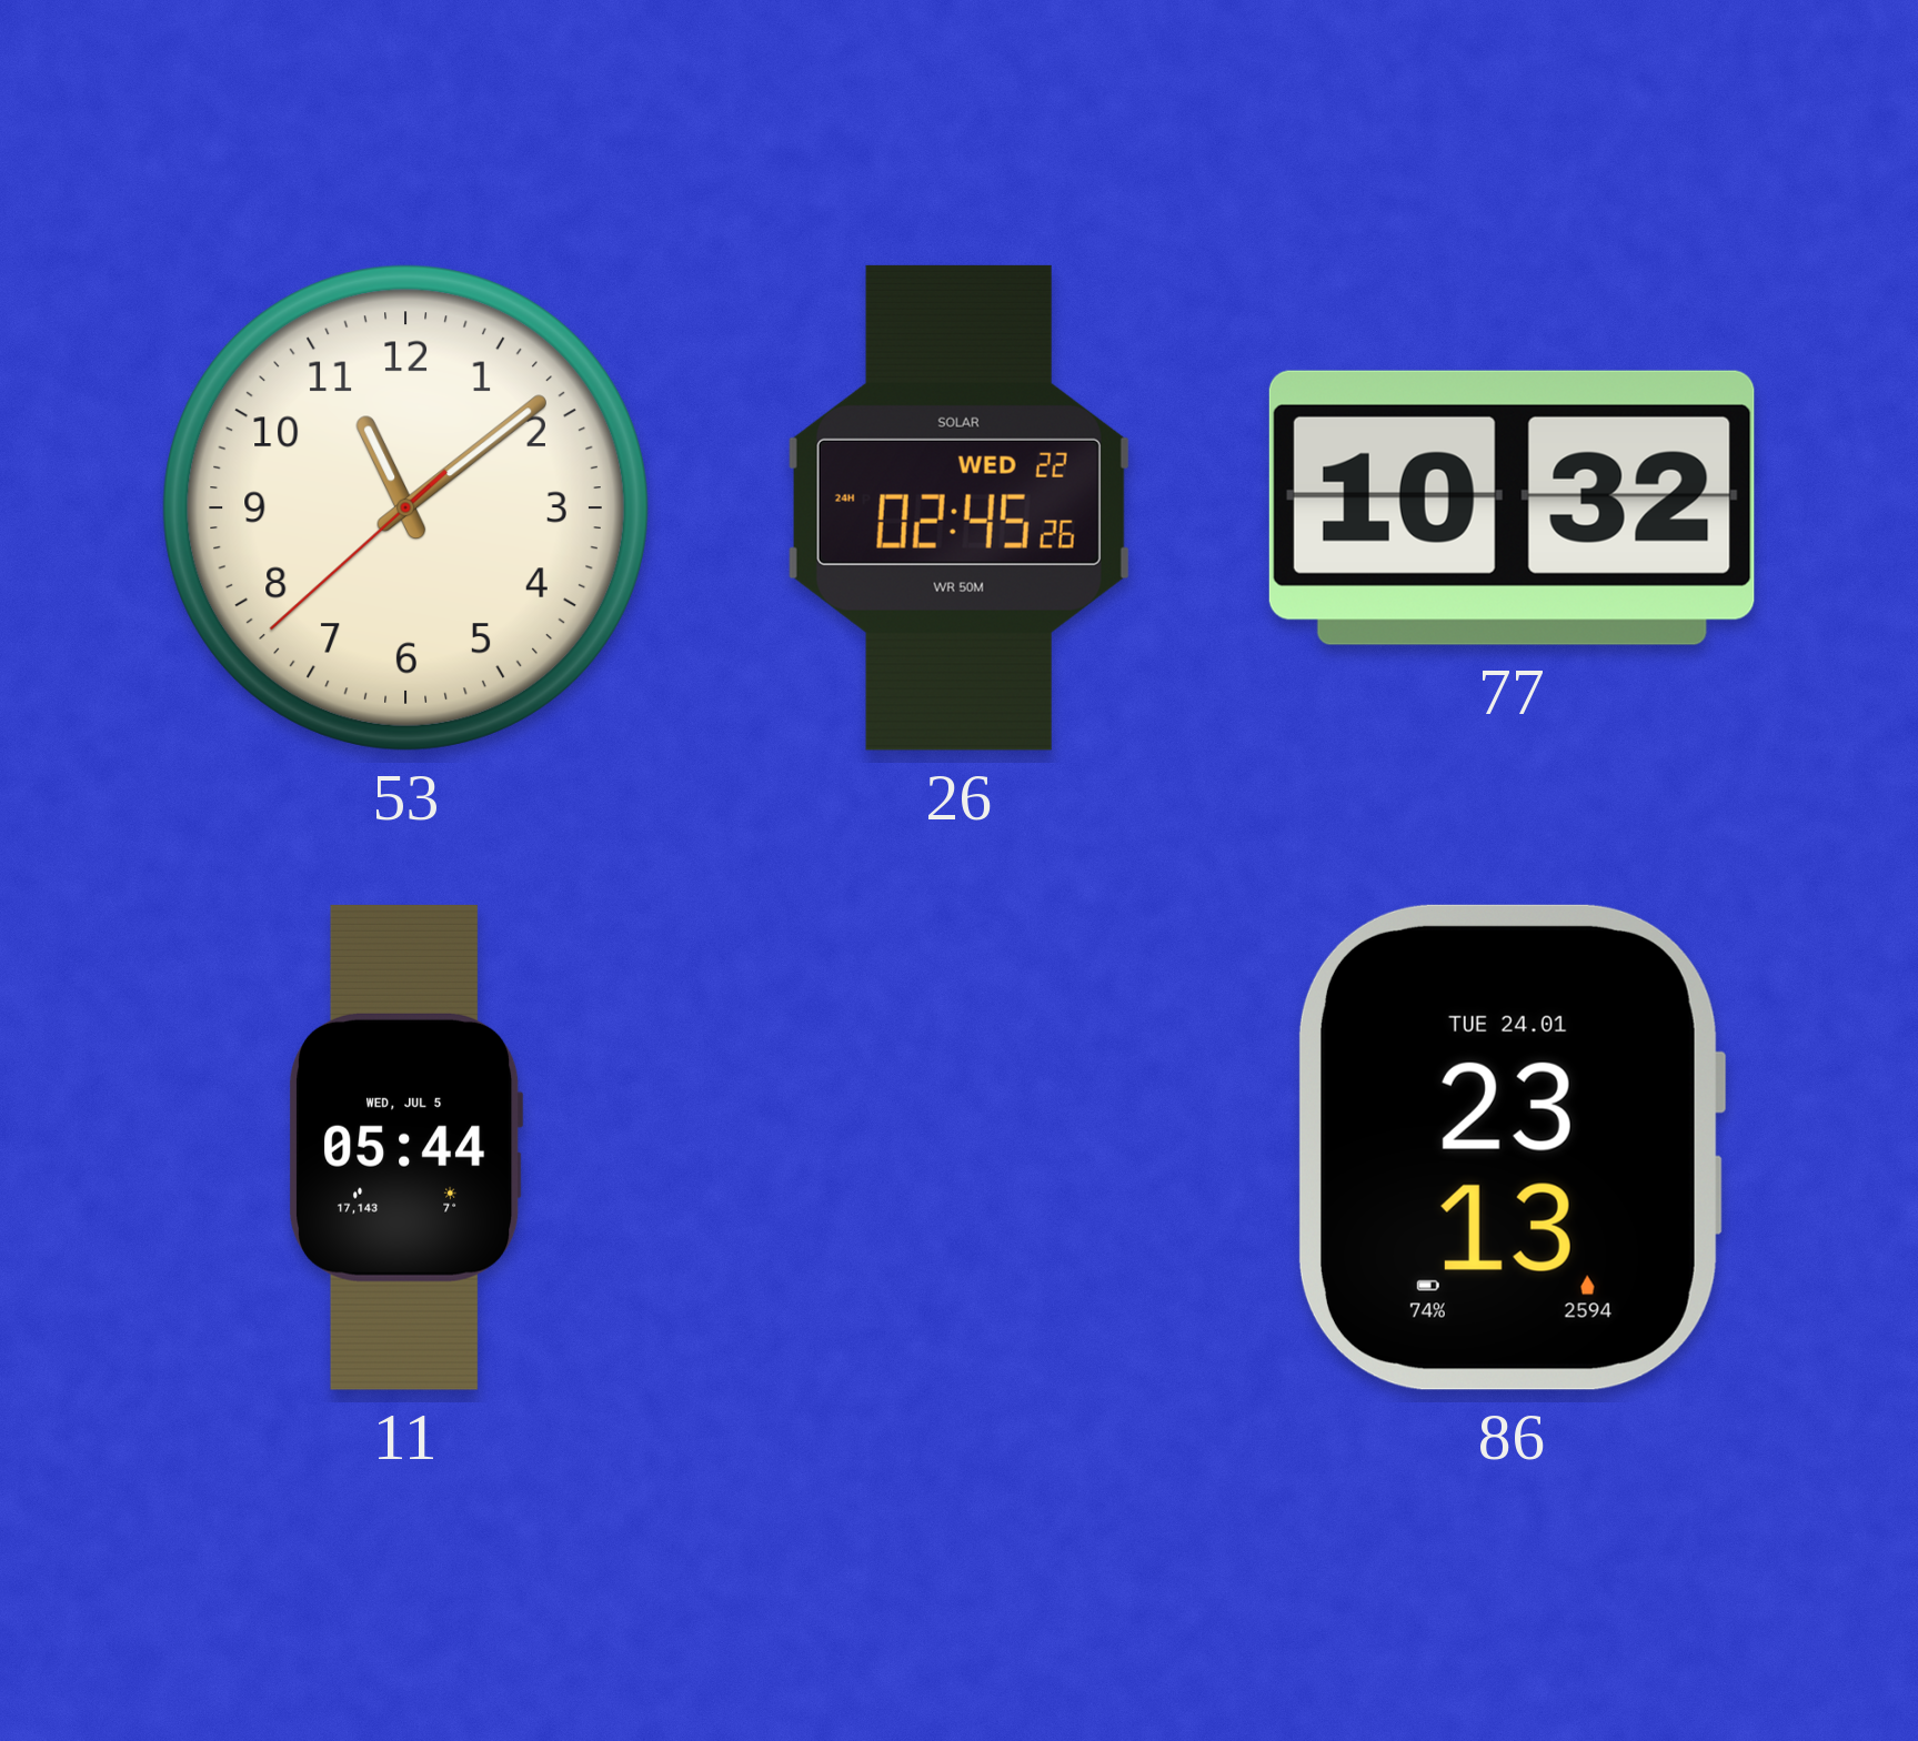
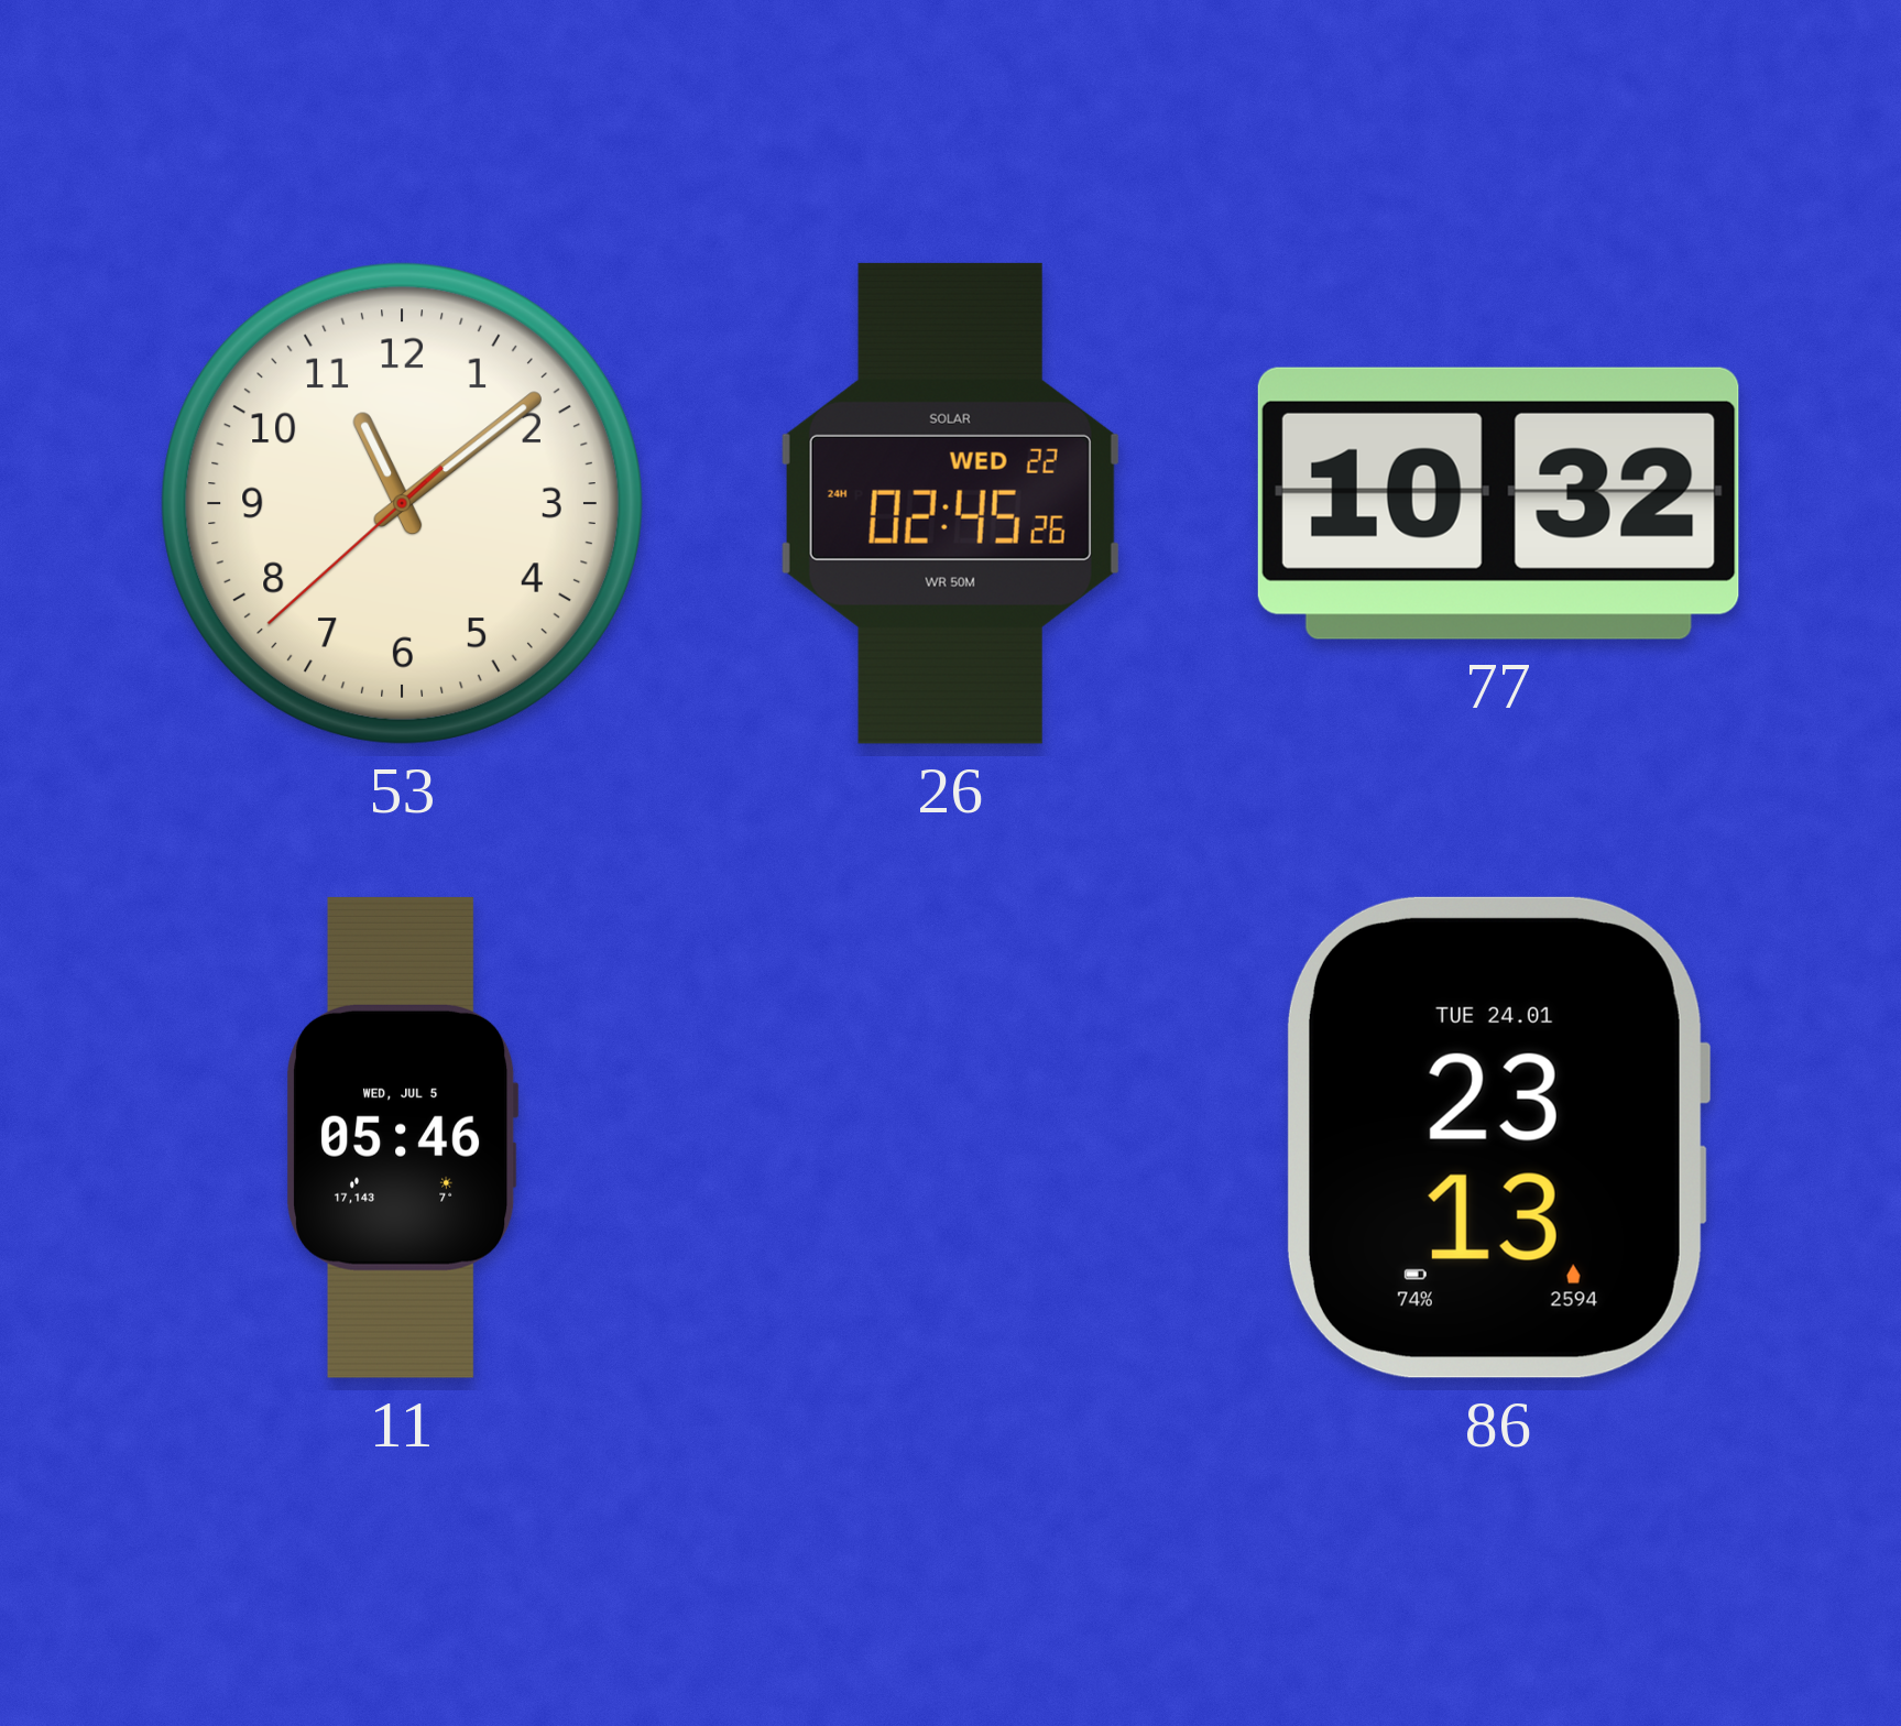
11: 05:44 -> 05:46
